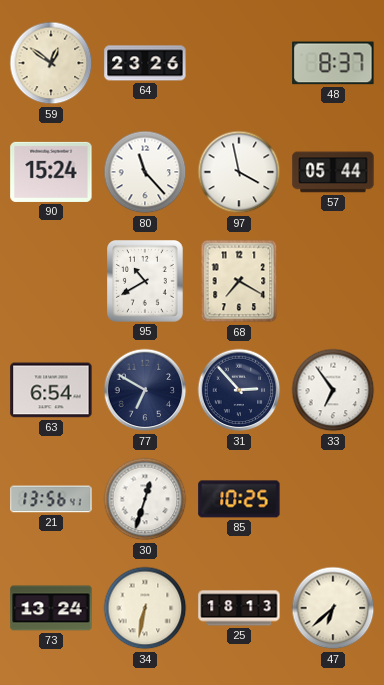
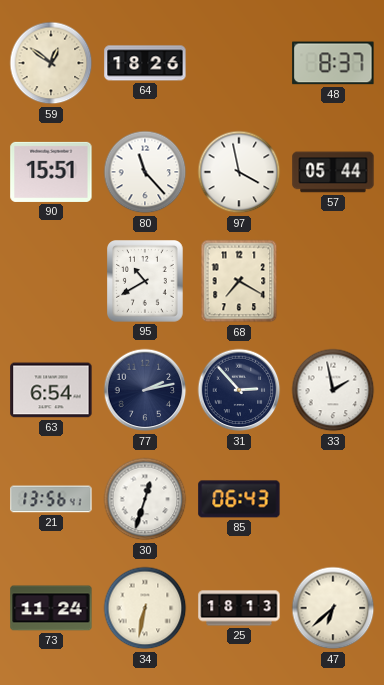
64: 23:26 -> 18:26
90: 15:24 -> 15:51
77: 6:50 -> 2:13
33: 6:54 -> 1:58
85: 10:25 -> 06:43
73: 13:24 -> 11:24
